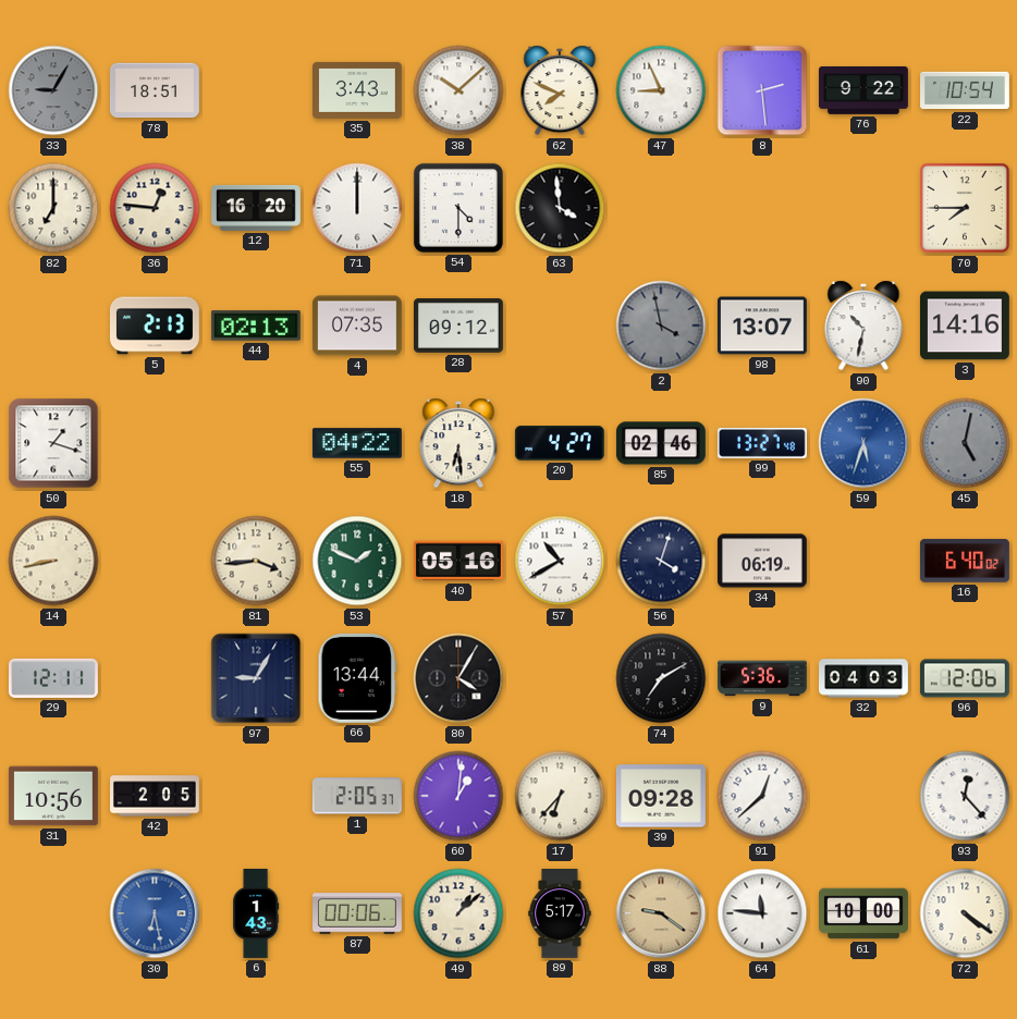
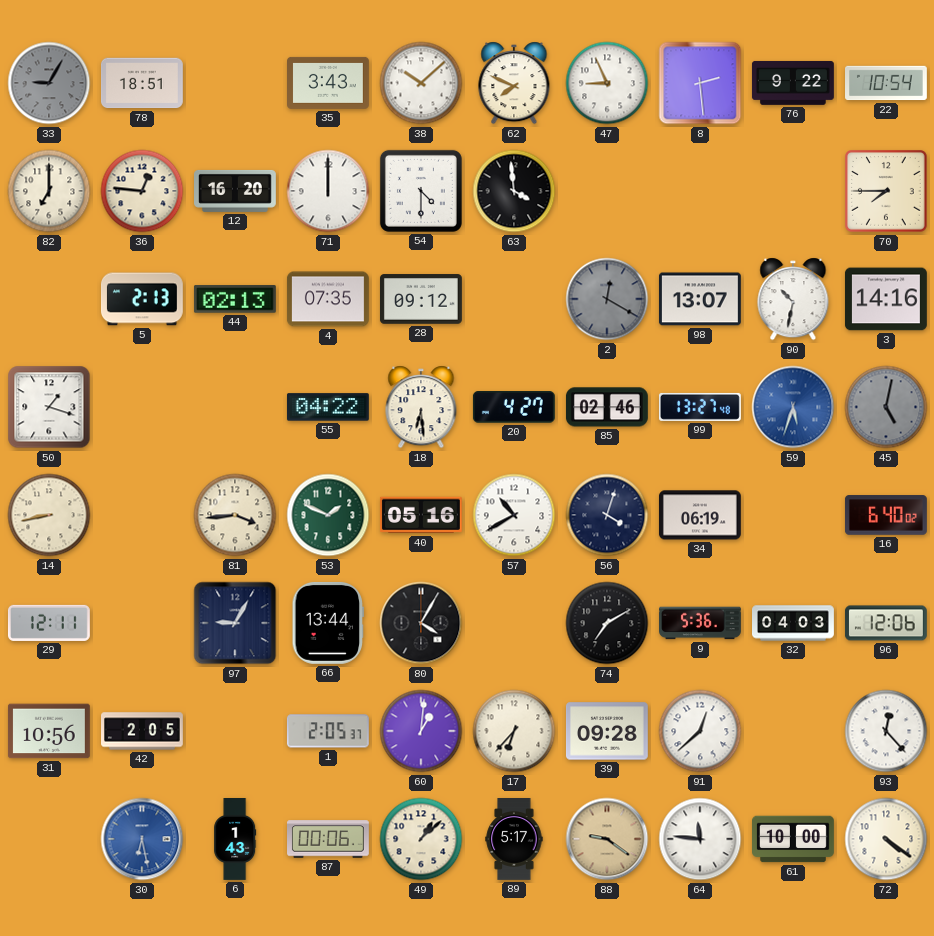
2: 3:58 -> 12:20
